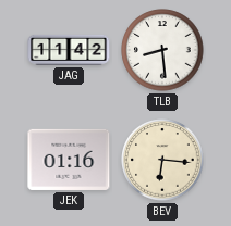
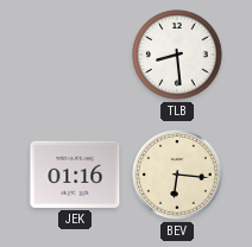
JAG: 11:42 -> none
